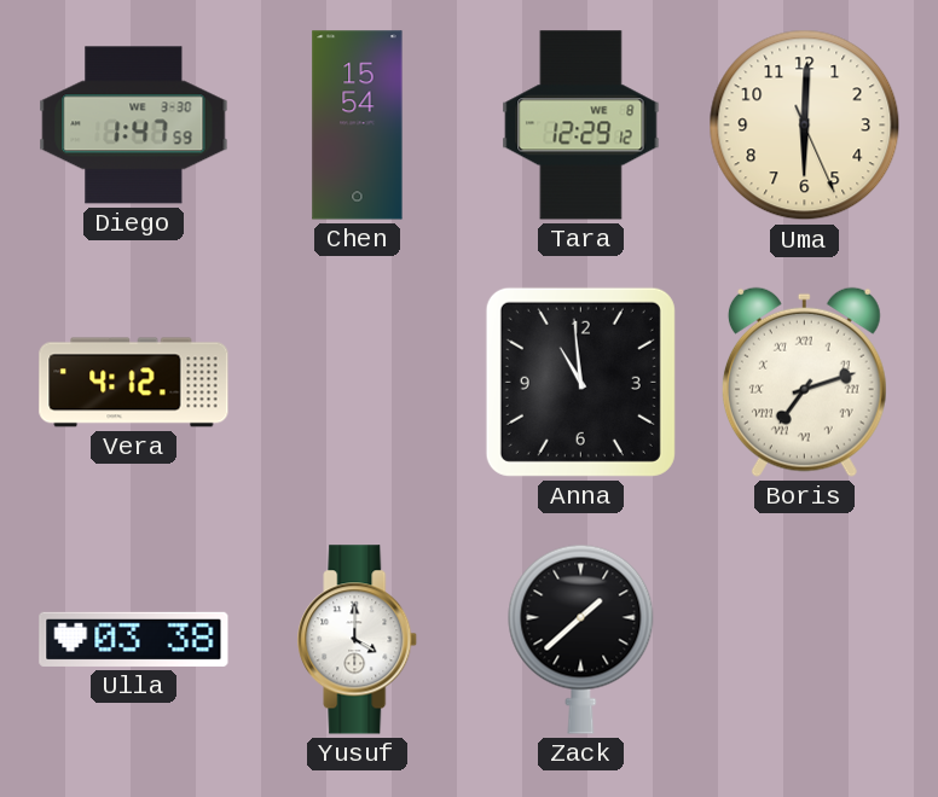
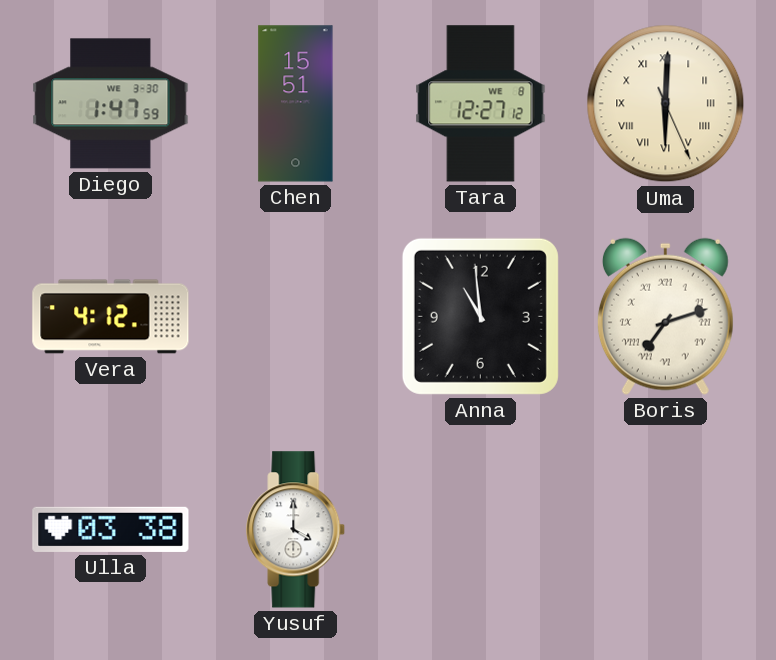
Chen: 15:54 -> 15:51
Tara: 12:29 -> 12:27
Uma numerals: Arabic -> Roman
Zack: 1:38 -> none
